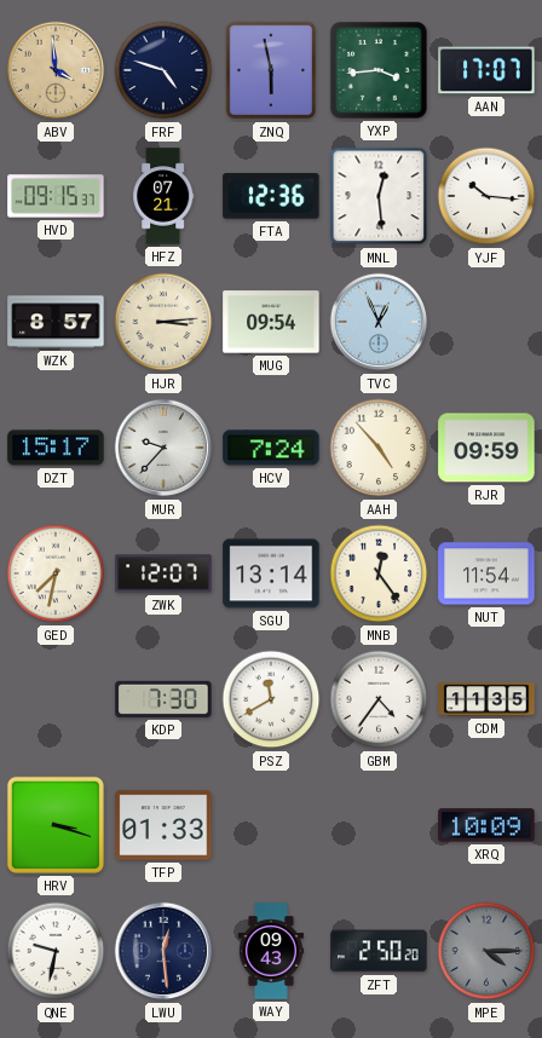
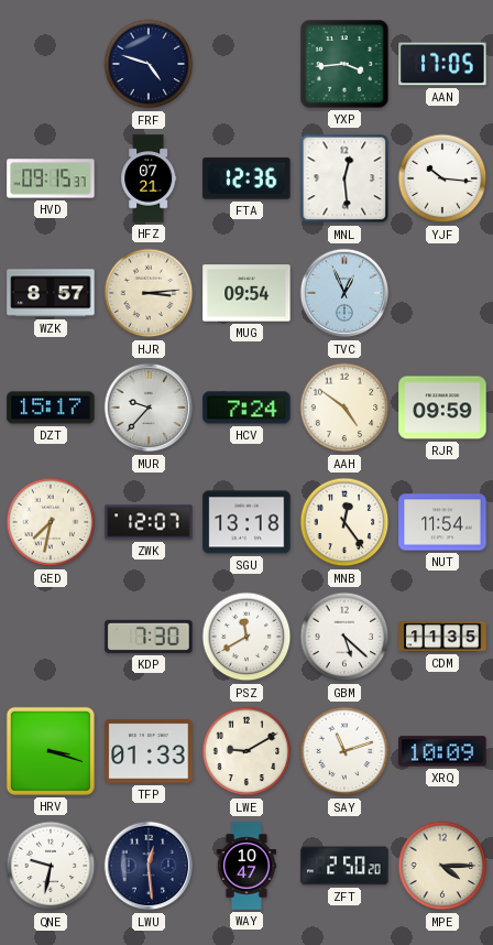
ABV: 3:59 -> none
ZNQ: 5:58 -> none
AAN: 17:07 -> 17:05
AAH: 4:53 -> 4:51
SGU: 13:14 -> 13:18
GBM: 4:36 -> 5:22
LWE: none -> 9:10
SAY: none -> 11:12
WAY: 09:43 -> 10:47
MPE dial: grey -> cream
